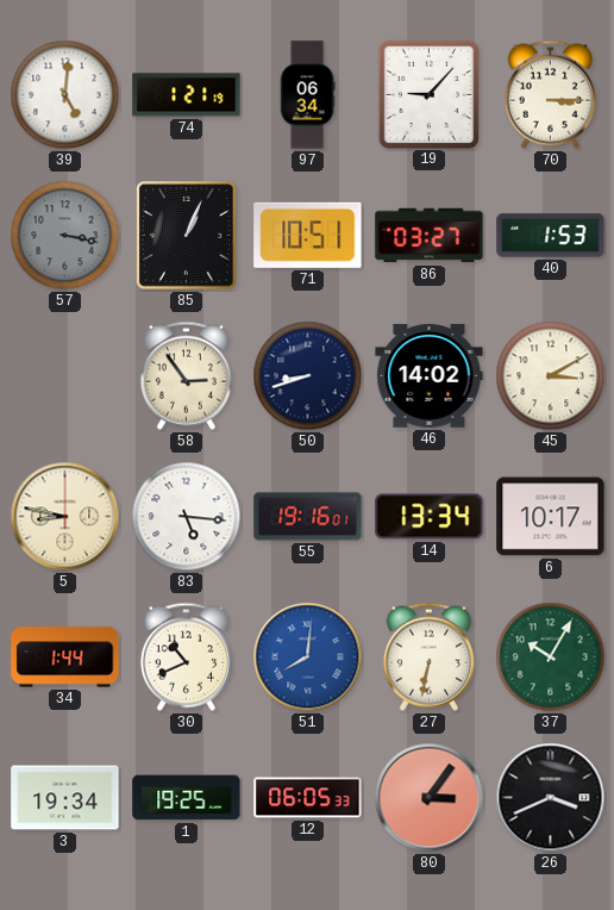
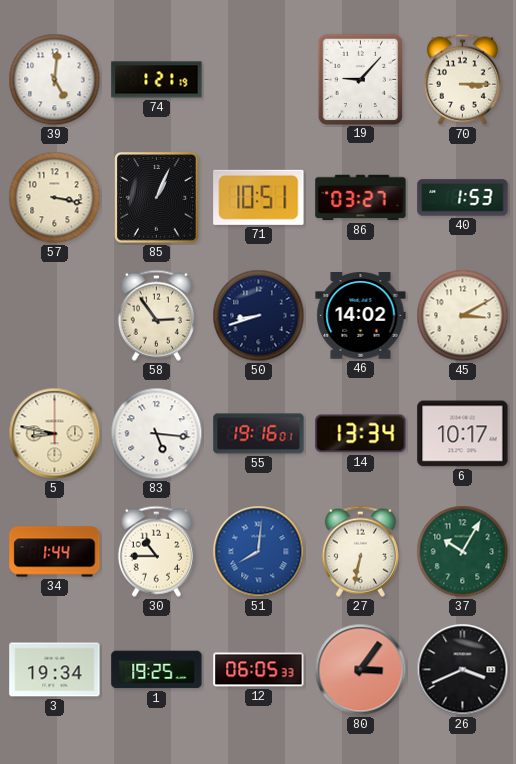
97: 06:34 -> none
57 dial: grey -> cream
30: 10:41 -> 10:45
